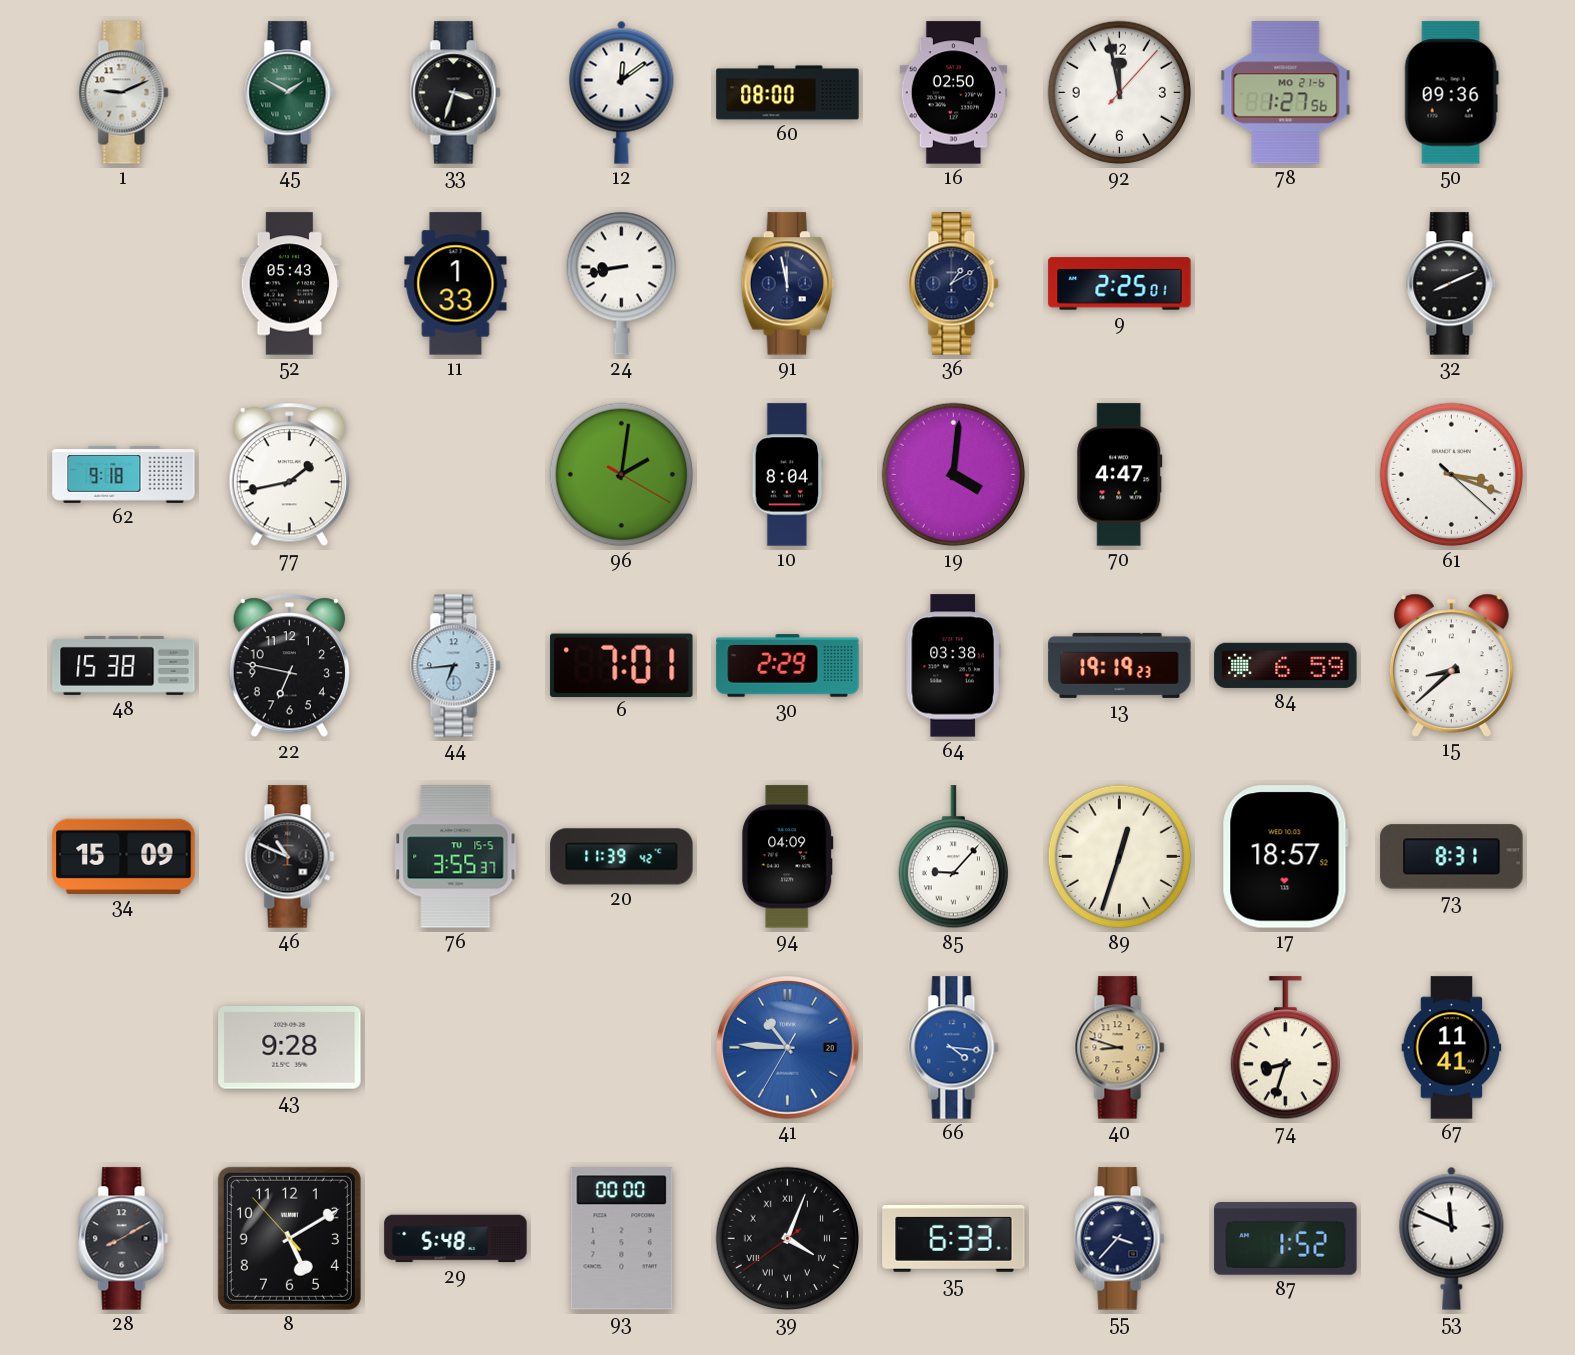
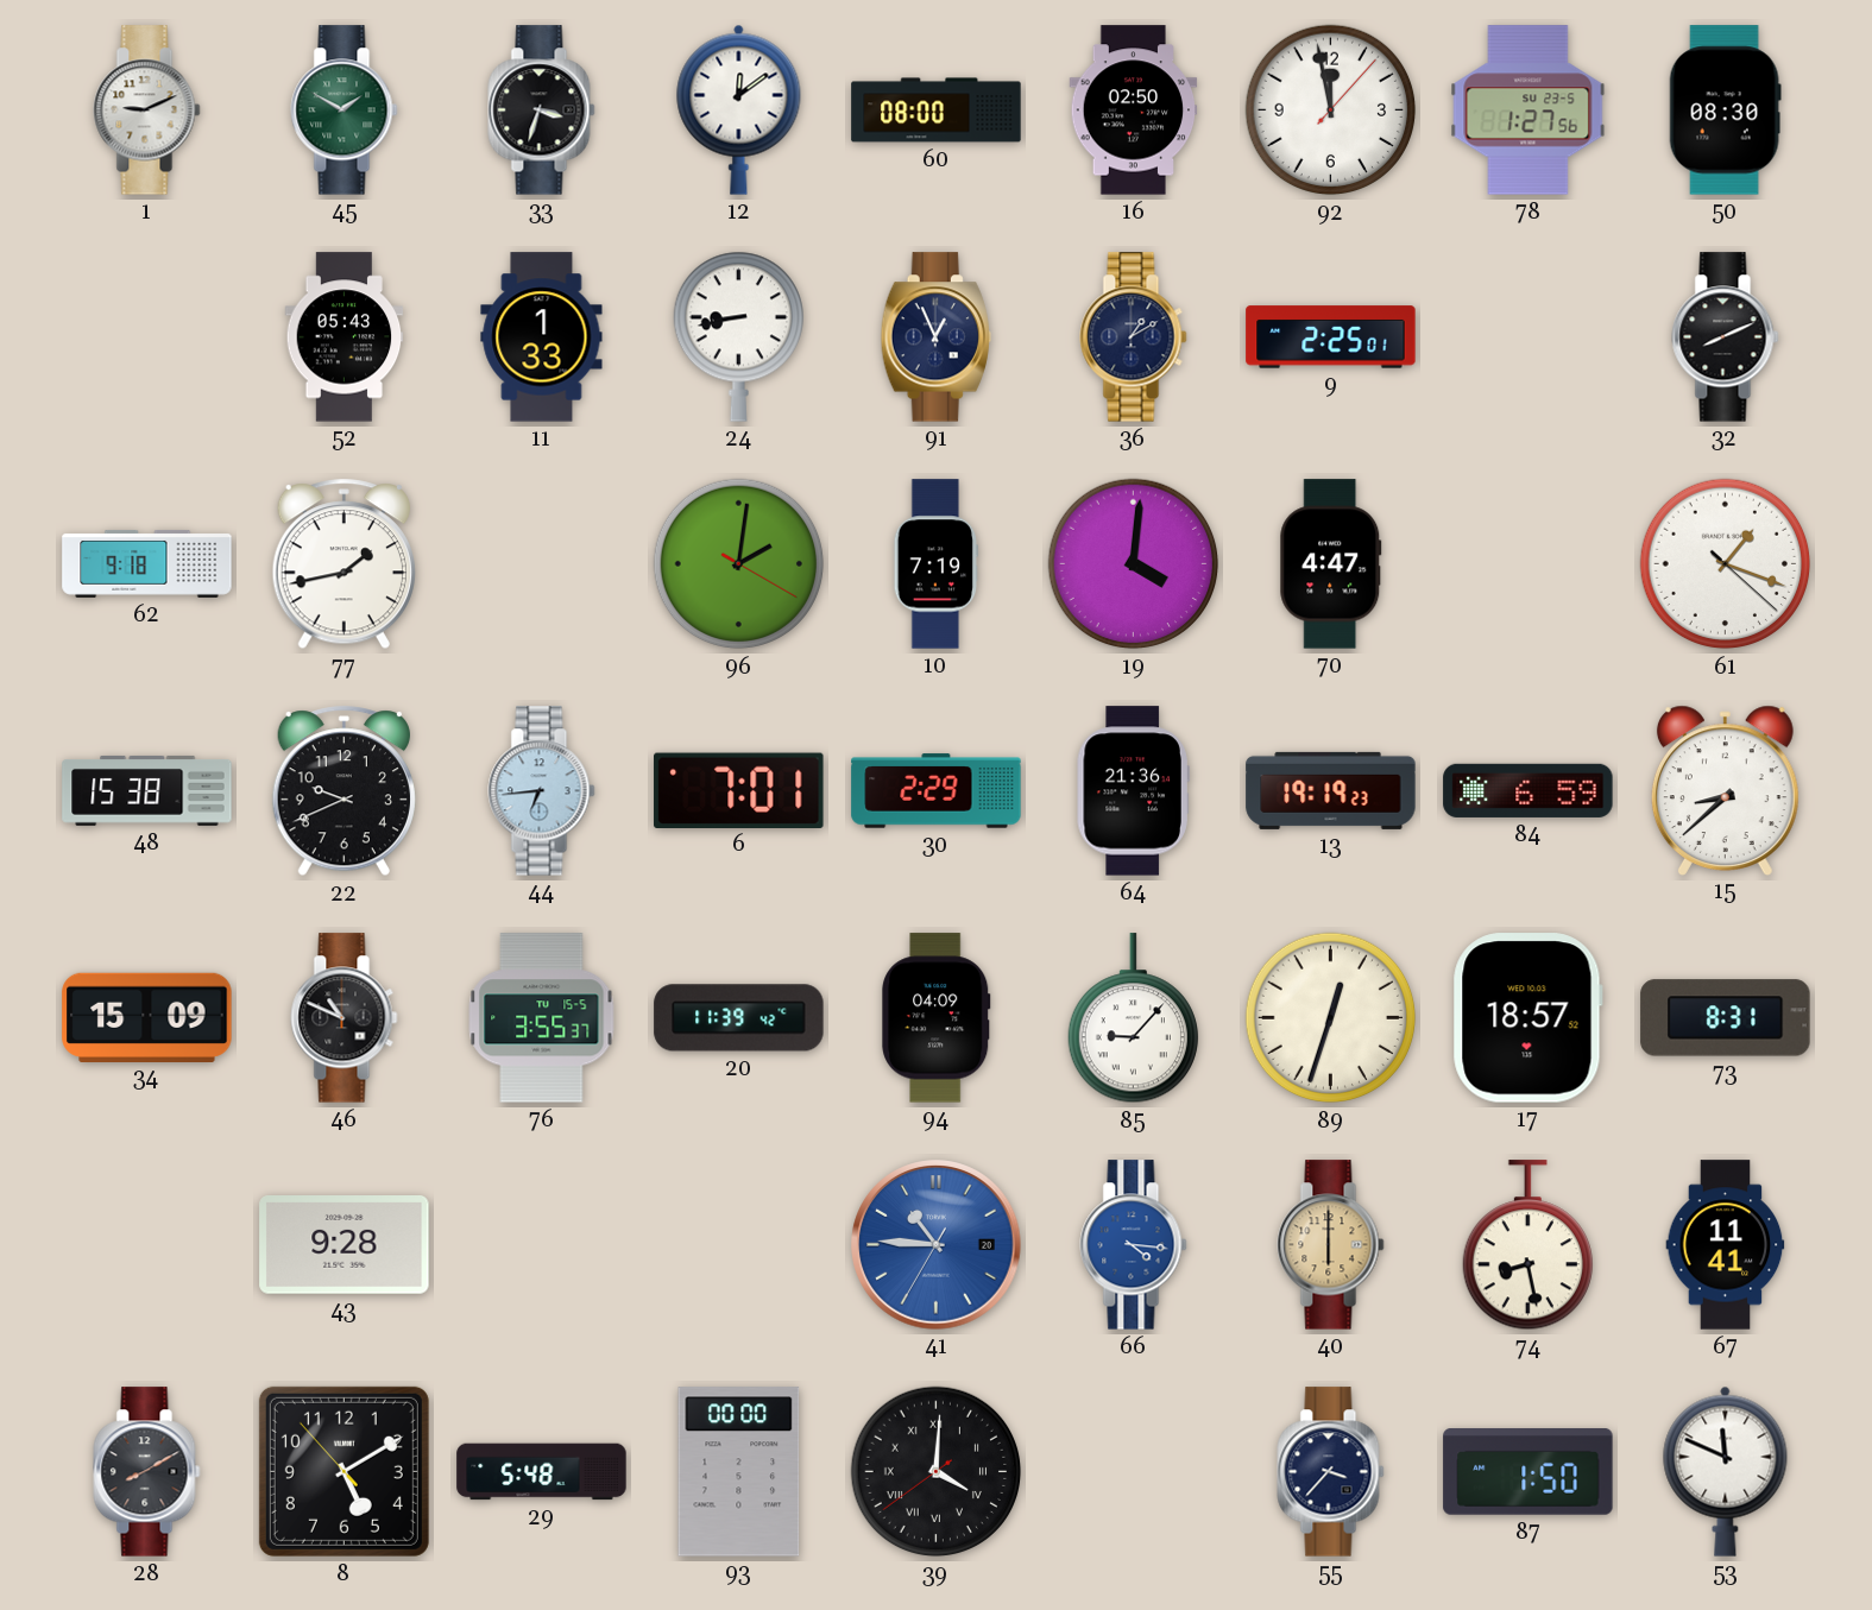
78 date: MO 21-6 -> SU 23-5
50: 09:36 -> 08:30
91: 11:58 -> 12:56
10: 8:04 -> 7:19
61: 3:18 -> 1:18
22: 6:47 -> 9:41
64: 03:38 -> 21:36
40: 8:48 -> 6:00
74: 8:33 -> 8:28
39: 4:03 -> 4:00
35: 6:33 -> none
87: 1:52 -> 1:50
